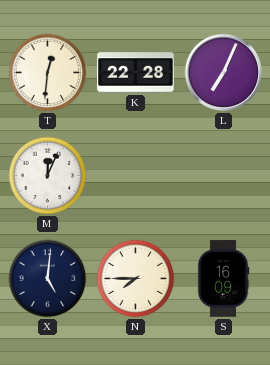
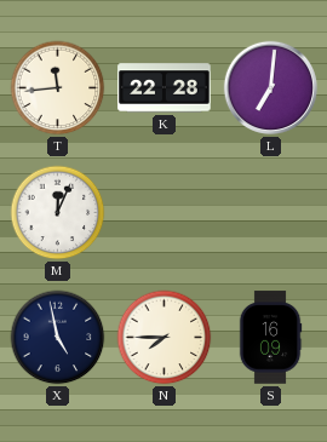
T: 12:31 -> 11:44
L: 7:04 -> 7:01
X: 5:01 -> 4:58
